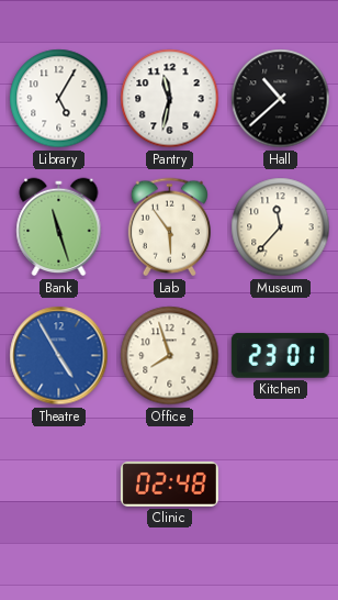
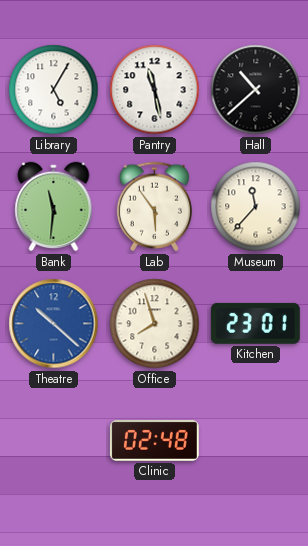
Pantry: 11:32 -> 11:28
Bank: 11:27 -> 11:31
Theatre: 4:55 -> 10:22
